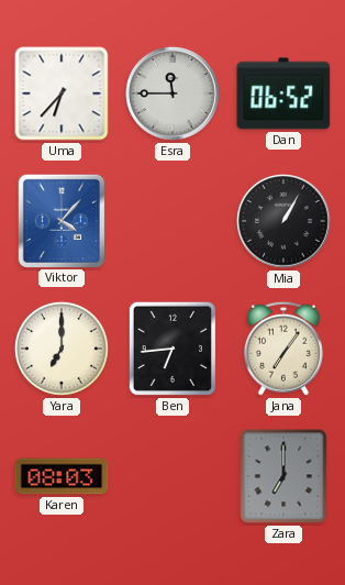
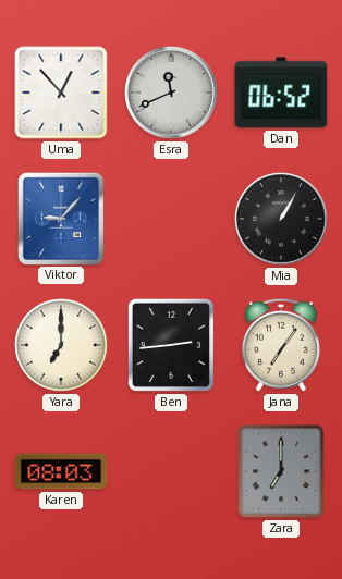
Uma: 6:37 -> 12:53
Esra: 11:45 -> 11:41
Viktor: 4:07 -> 9:07
Ben: 6:44 -> 2:44
